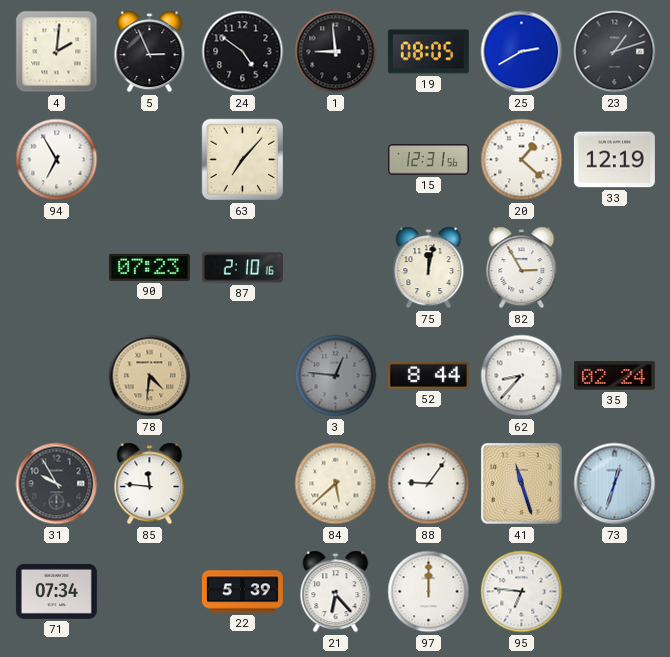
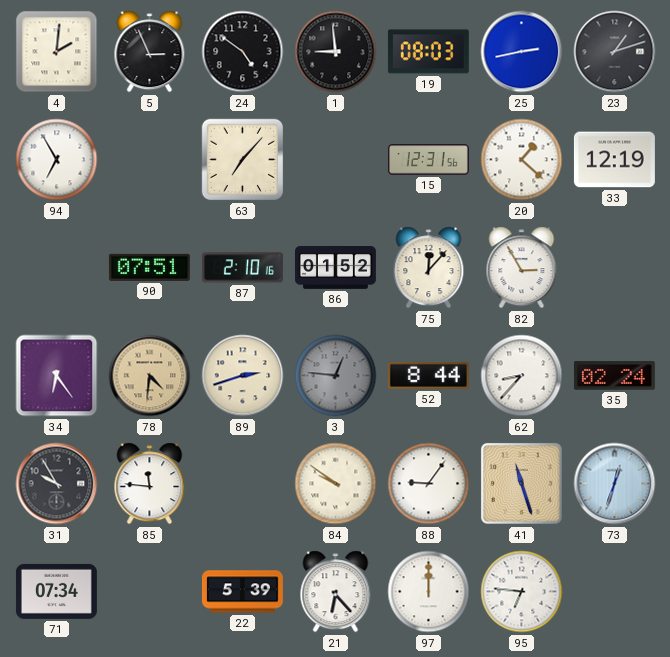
19: 08:05 -> 08:03
25: 2:40 -> 2:43
90: 07:23 -> 07:51
86: none -> 01:52
75: 12:02 -> 12:07
34: none -> 6:24
89: none -> 2:42
84: 5:38 -> 9:51
